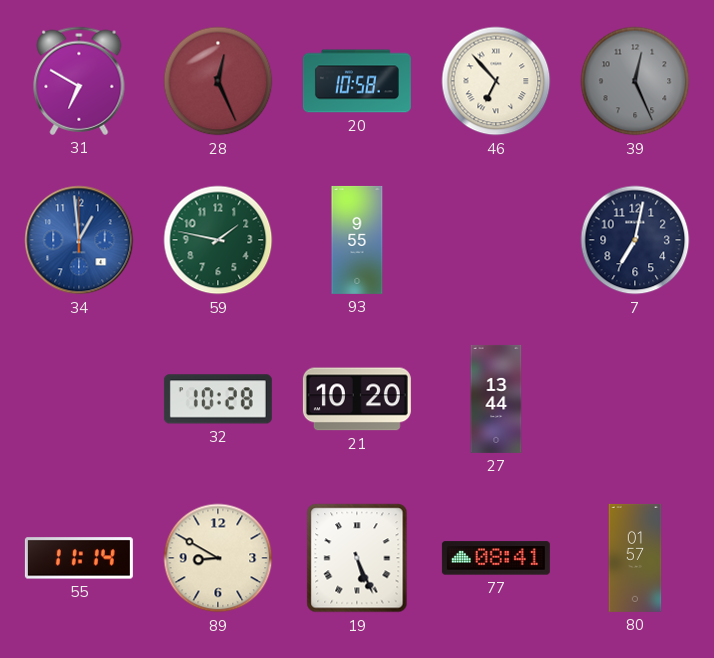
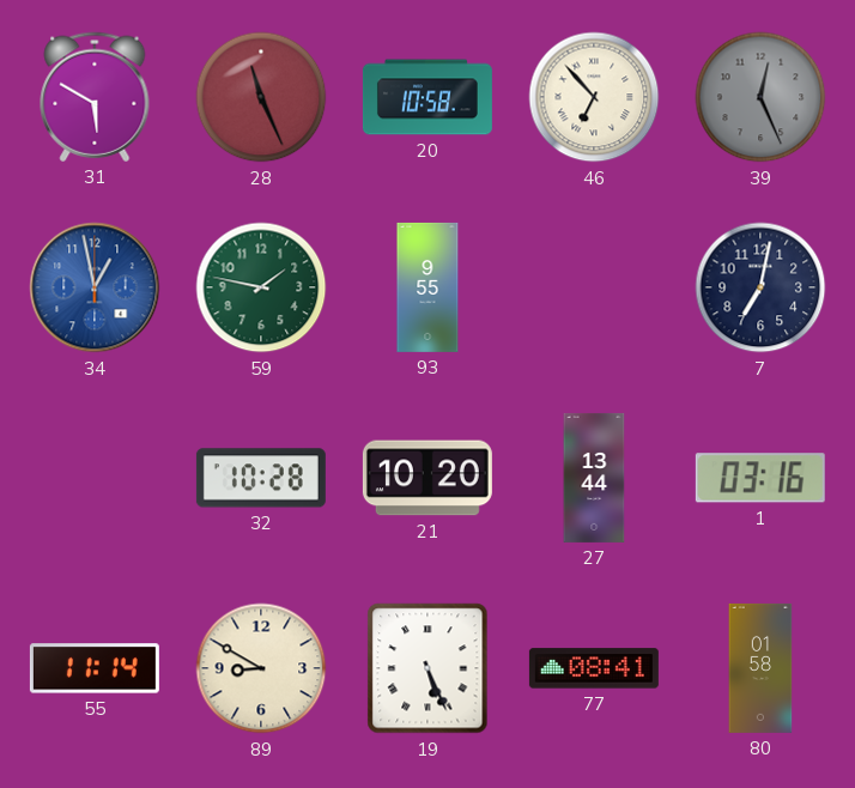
31: 6:50 -> 5:50
28: 12:26 -> 11:26
34: 12:59 -> 12:58
1: none -> 03:16
80: 01:57 -> 01:58
